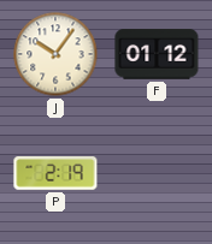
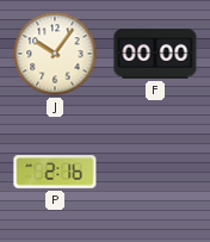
F: 01:12 -> 00:00
P: 2:19 -> 2:16
